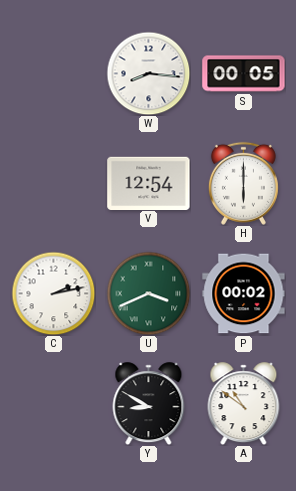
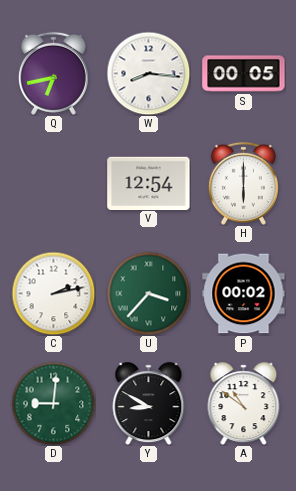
Q: none -> 6:43
U: 3:41 -> 3:37
D: none -> 9:01
